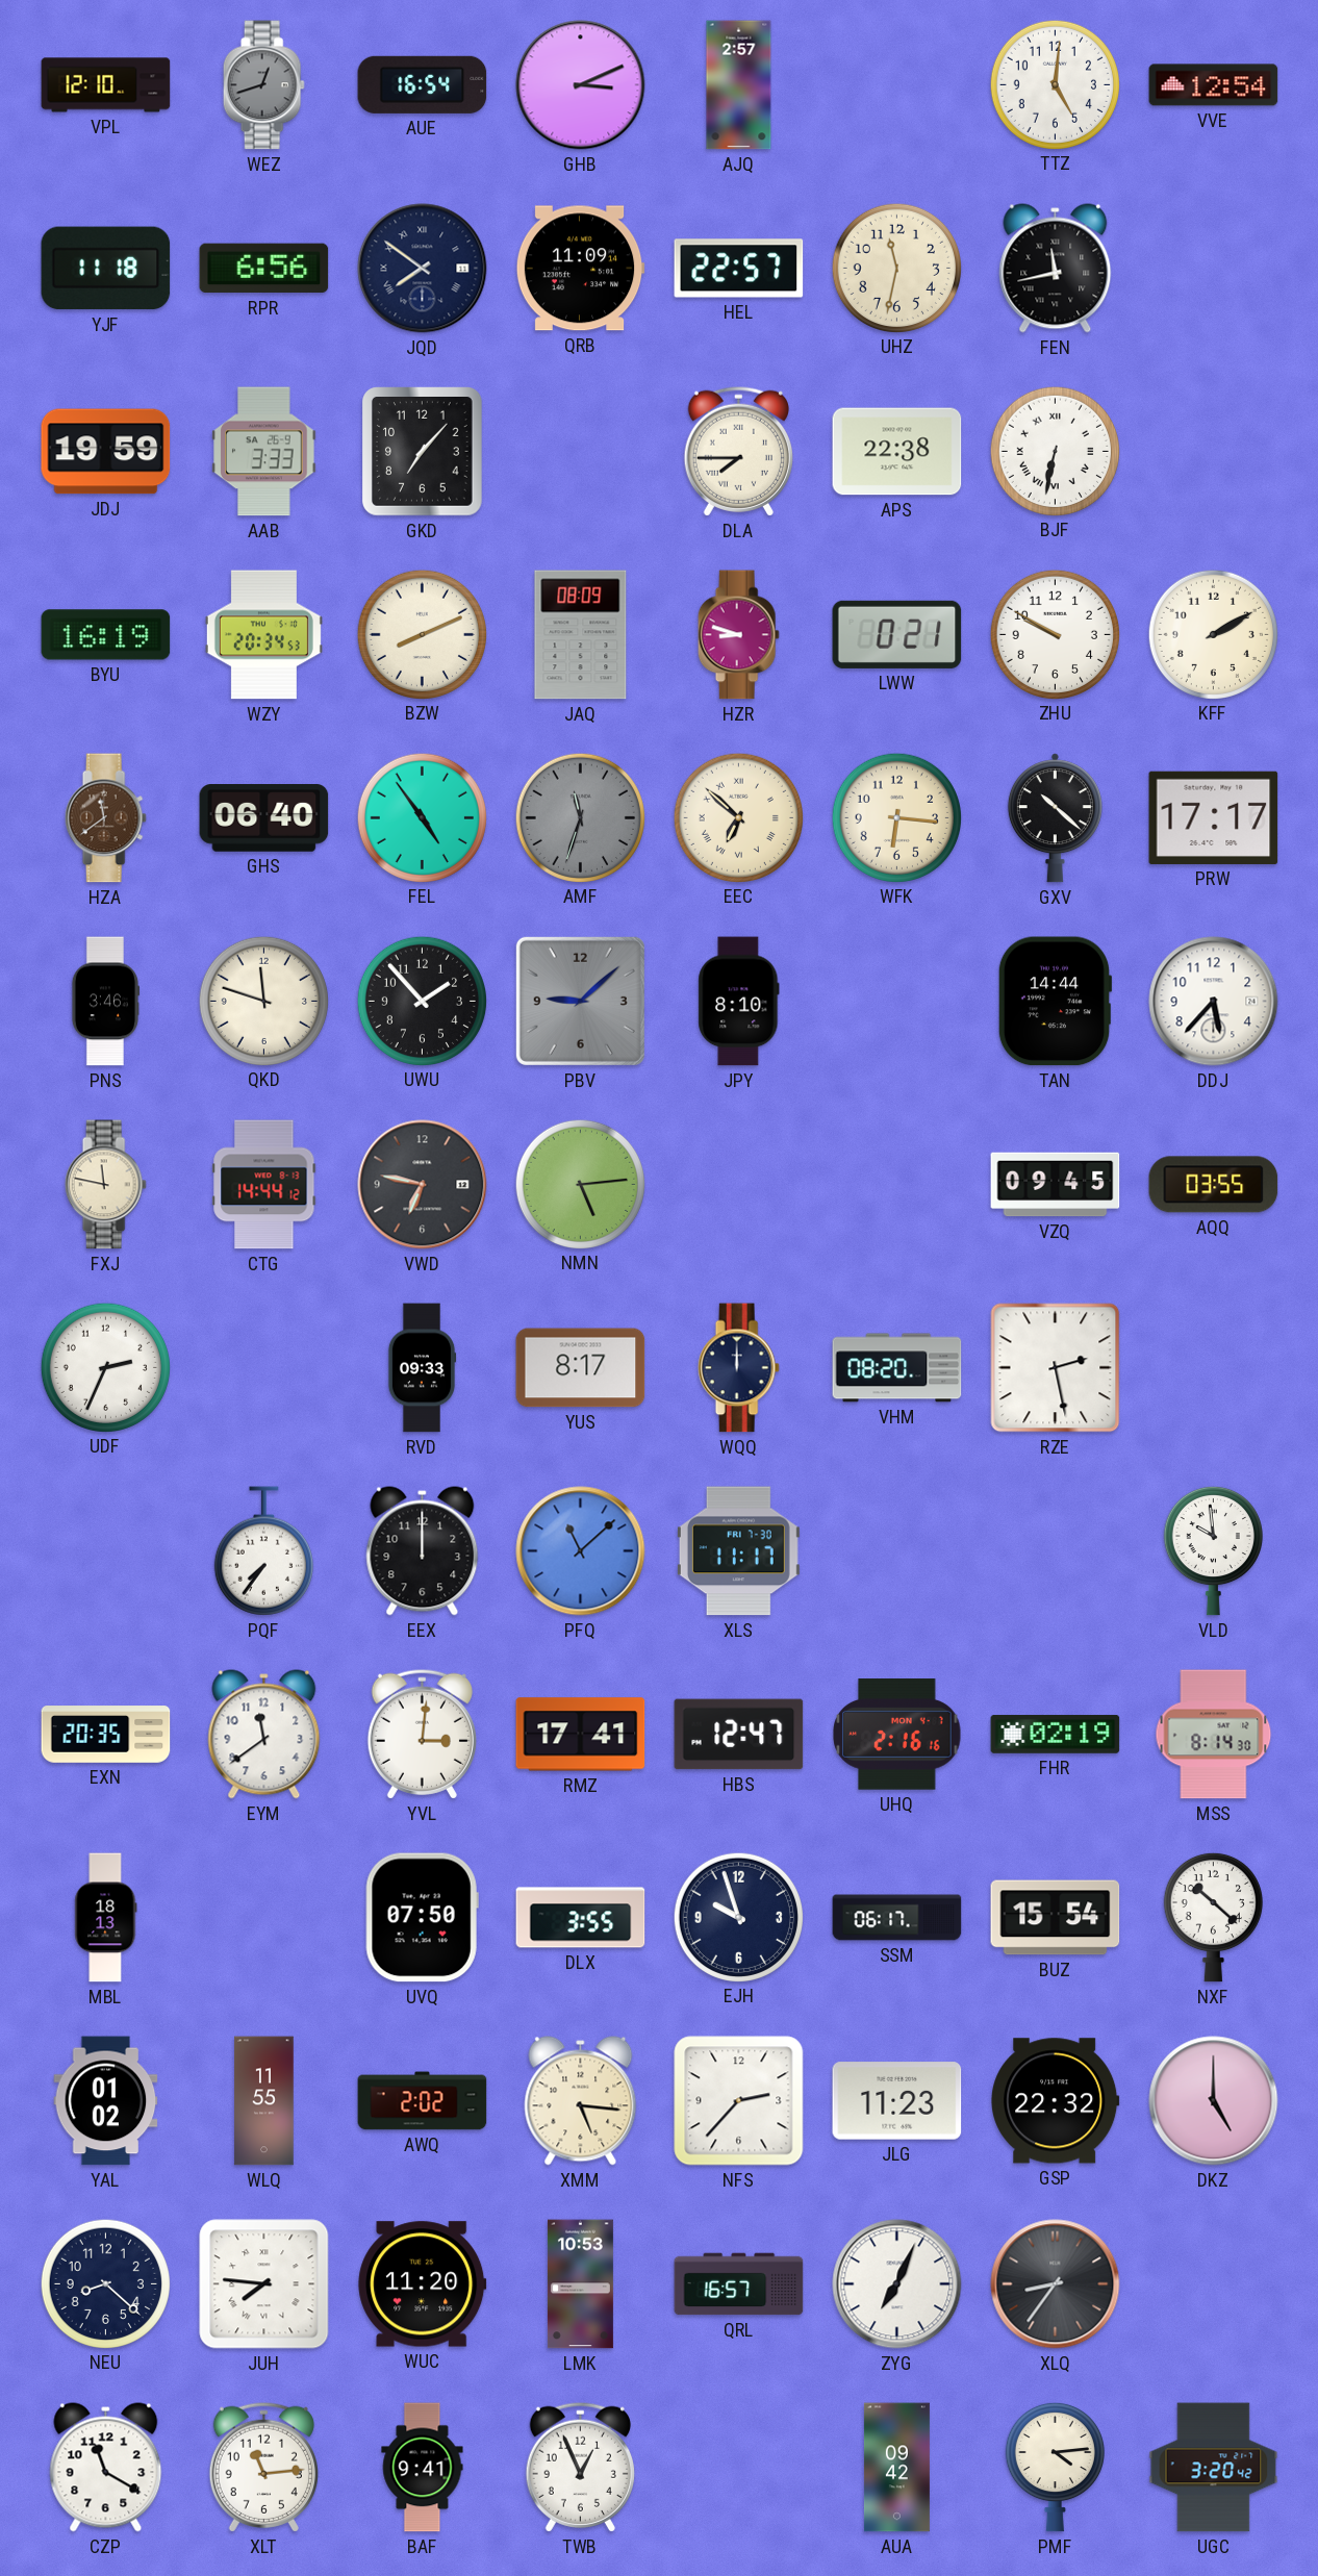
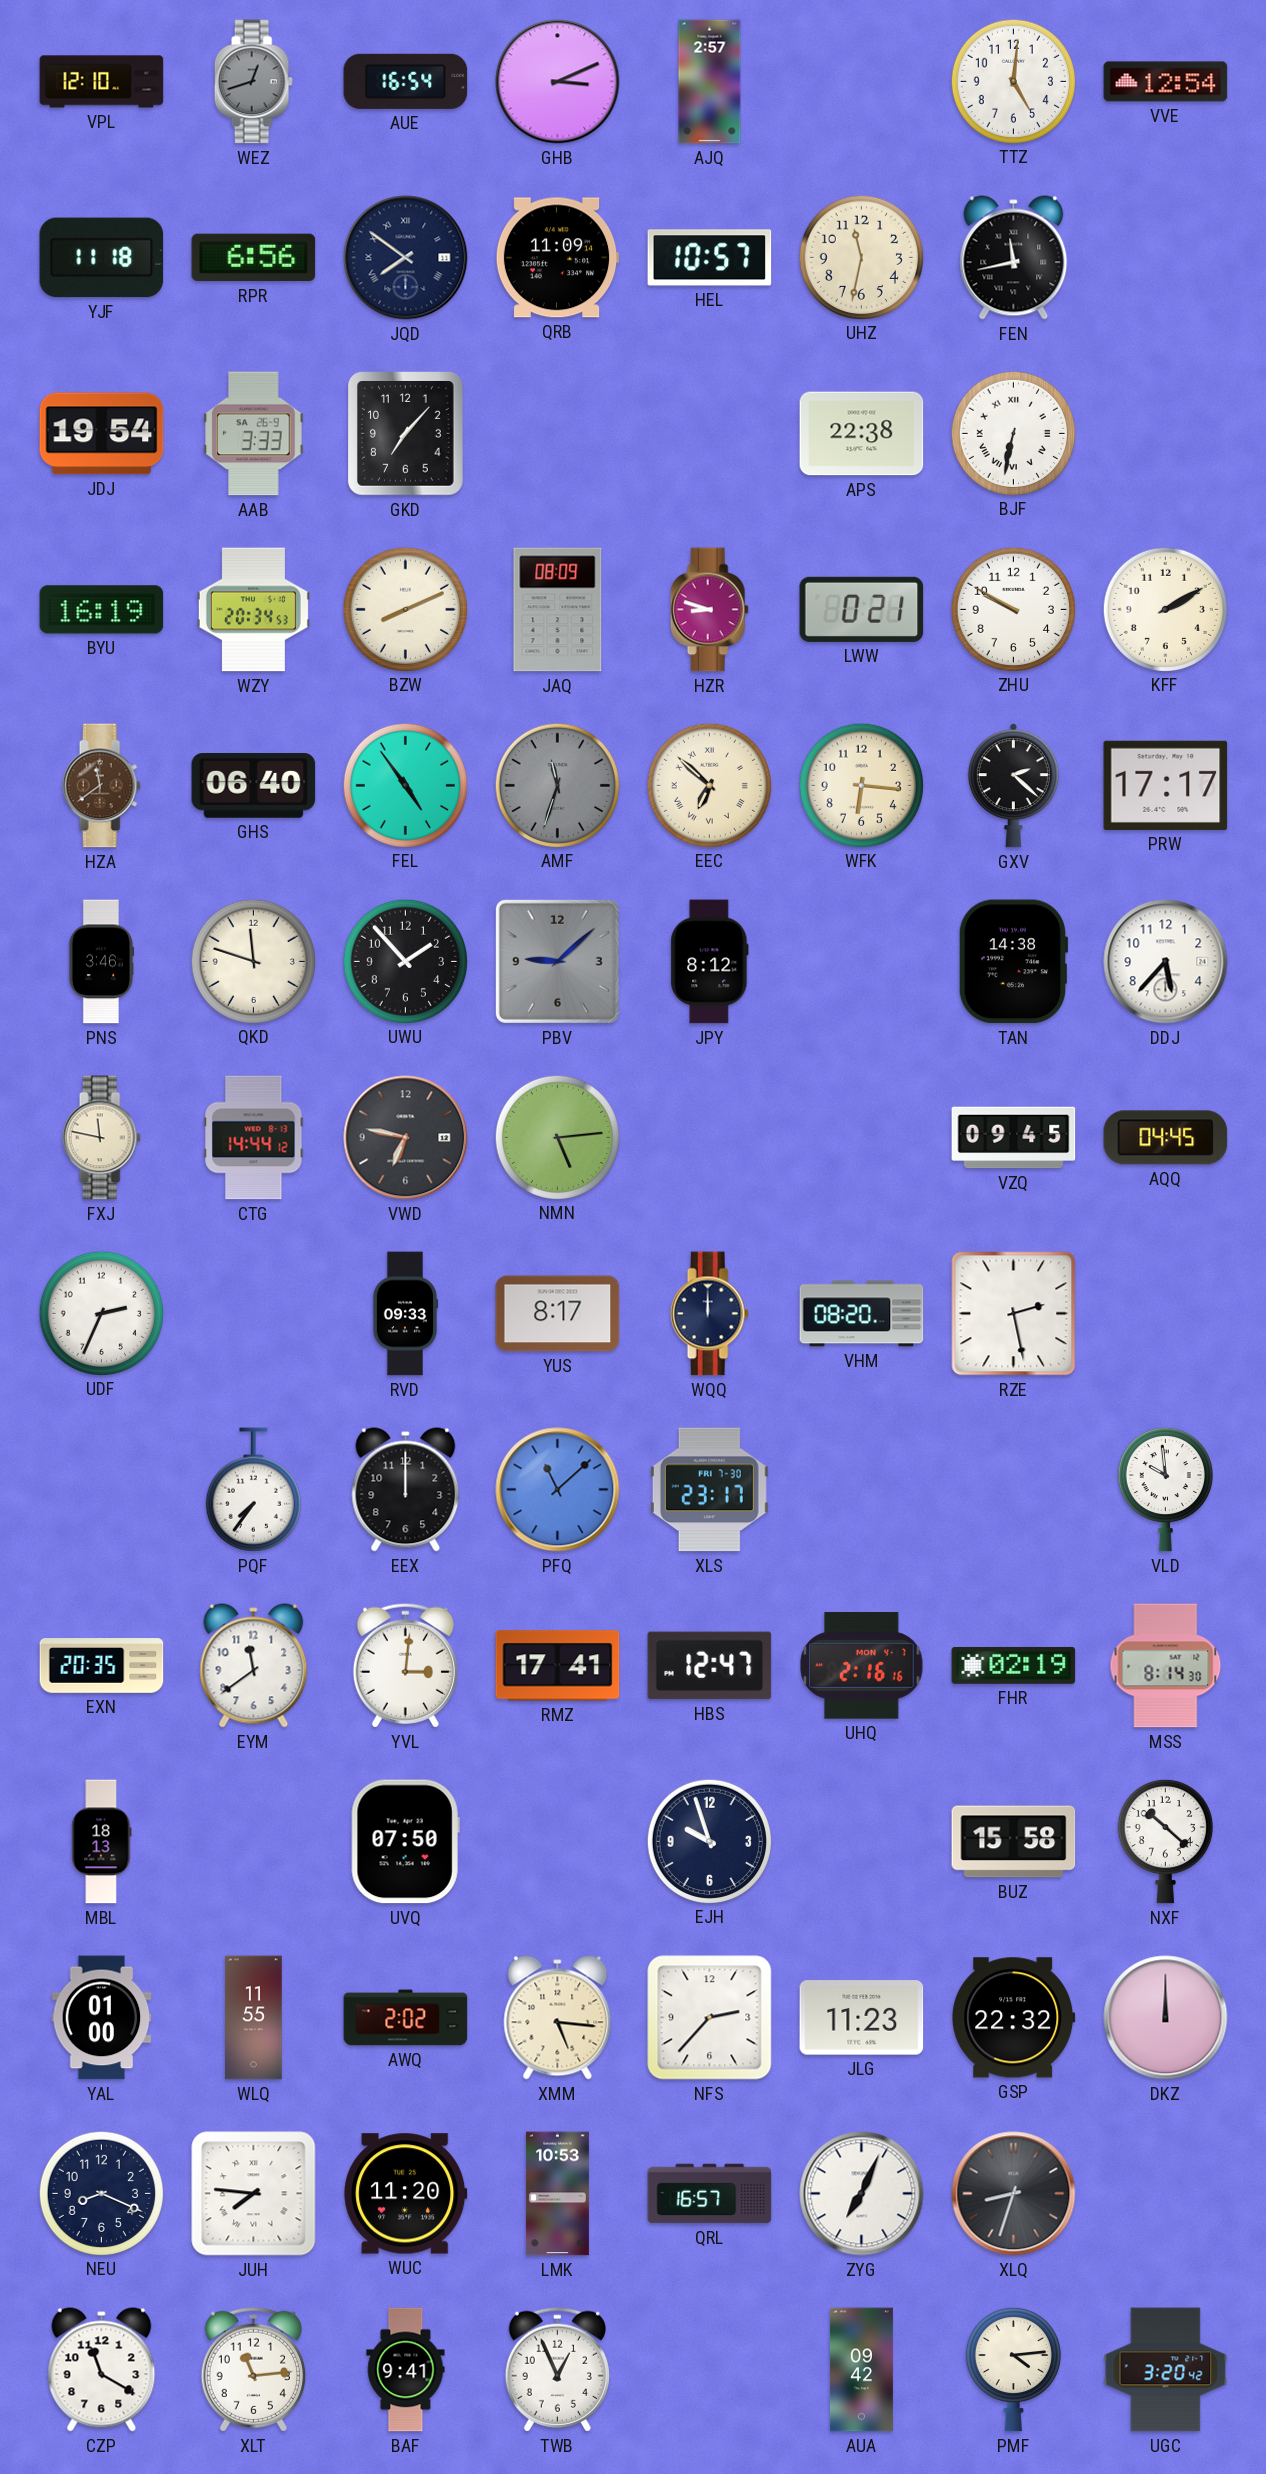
HEL: 22:57 -> 10:57
JDJ: 19:59 -> 19:54
DLA: 7:45 -> none
GXV: 10:22 -> 2:22
JPY: 8:10 -> 8:12
TAN: 14:44 -> 14:38
AQQ: 03:55 -> 04:45
XLS: 11:17 -> 23:17
DLX: 3:55 -> none
SSM: 06:17 -> none
BUZ: 15:54 -> 15:58
YAL: 01:02 -> 01:00
DKZ: 5:00 -> 12:00
NEU: 8:22 -> 8:19
XLQ: 8:36 -> 8:33
